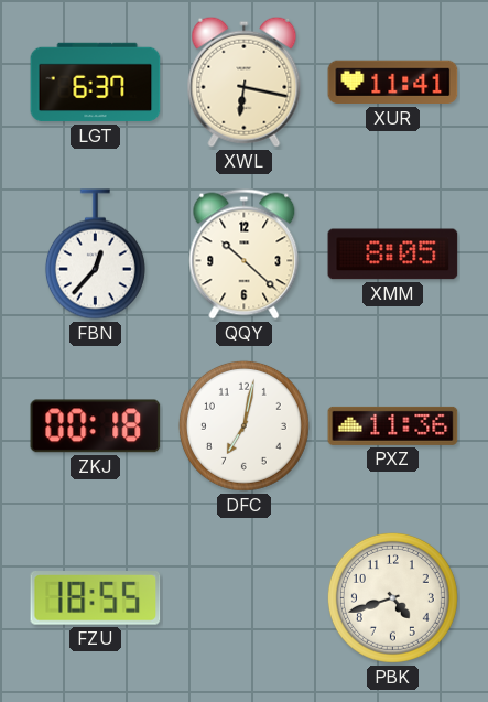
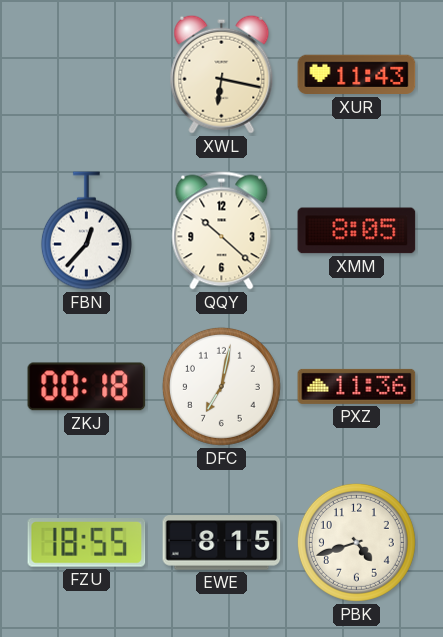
LGT: 6:37 -> none
XUR: 11:41 -> 11:43
EWE: none -> 8:15
